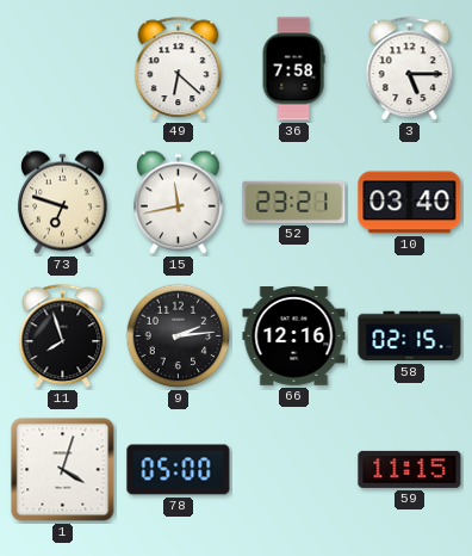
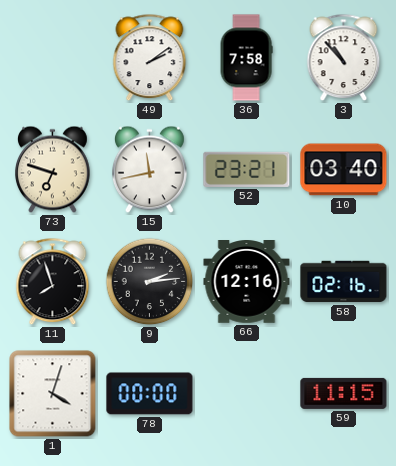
49: 6:22 -> 2:09
3: 5:15 -> 10:53
58: 02:15 -> 02:16
78: 05:00 -> 00:00
